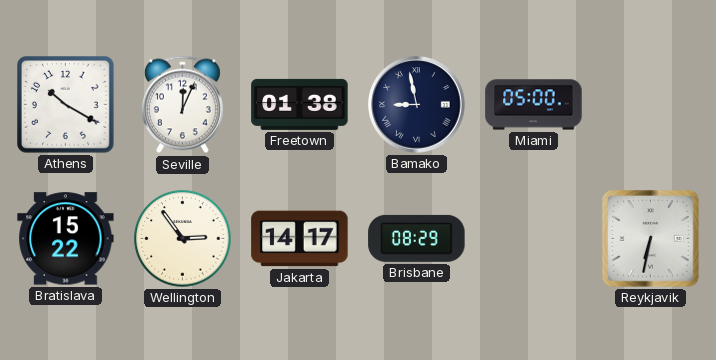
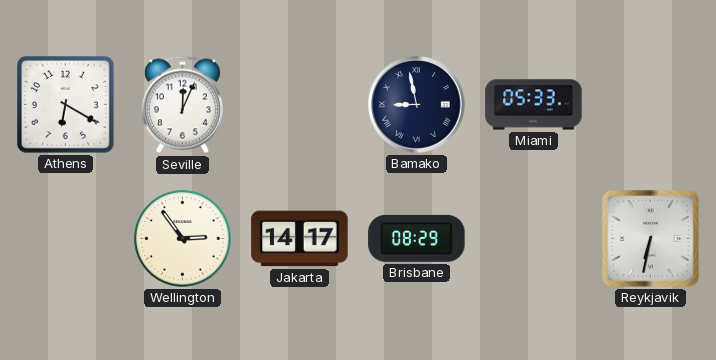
Athens: 10:20 -> 6:20
Freetown: 01:38 -> none
Miami: 05:00 -> 05:33
Bratislava: 15:22 -> none
